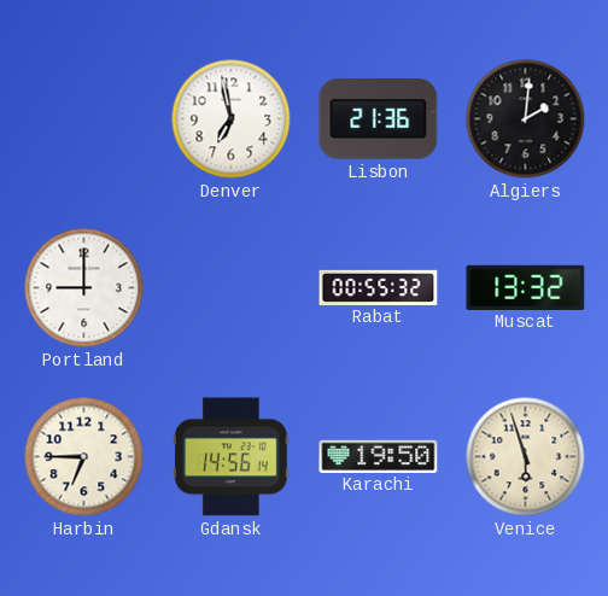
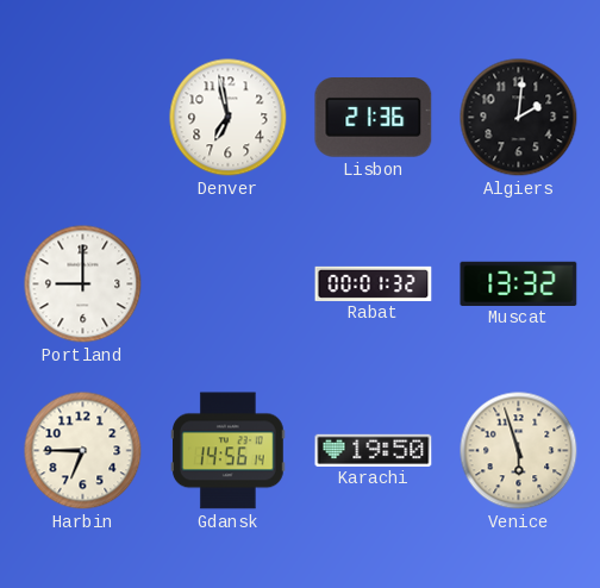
Rabat: 00:55 -> 00:01
